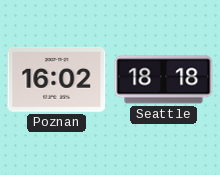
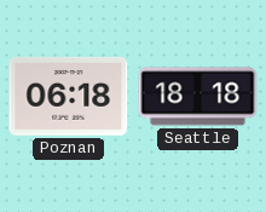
Poznan: 16:02 -> 06:18
